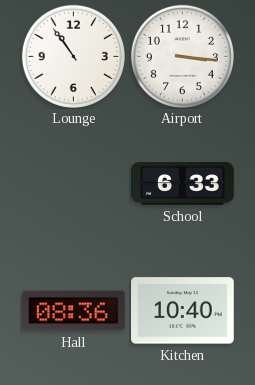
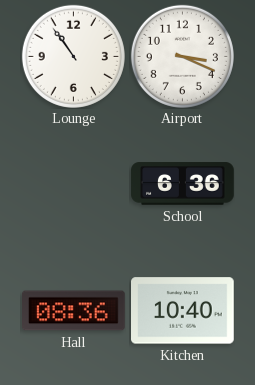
Airport: 3:16 -> 3:19
School: 6:33 -> 6:36
